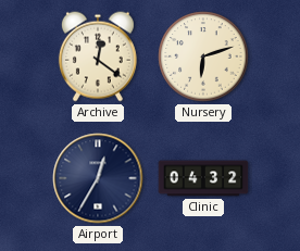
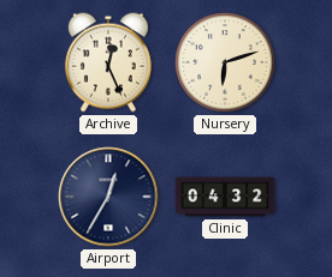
Archive: 12:21 -> 12:26
